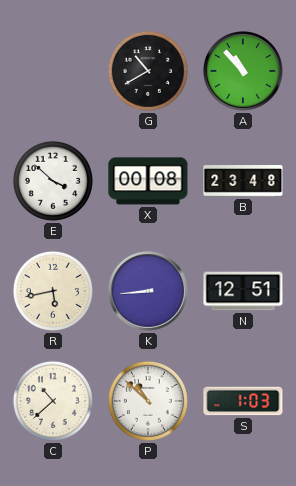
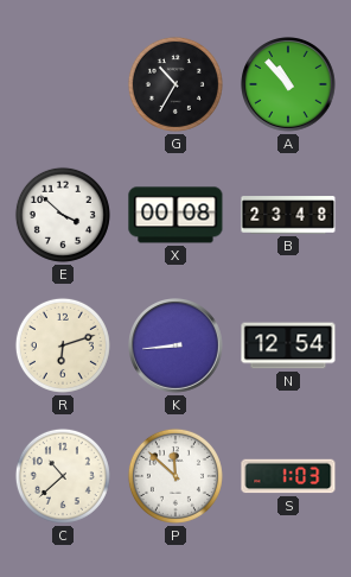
G: 10:40 -> 10:35
R: 5:43 -> 6:12
N: 12:51 -> 12:54
P: 10:52 -> 11:52
